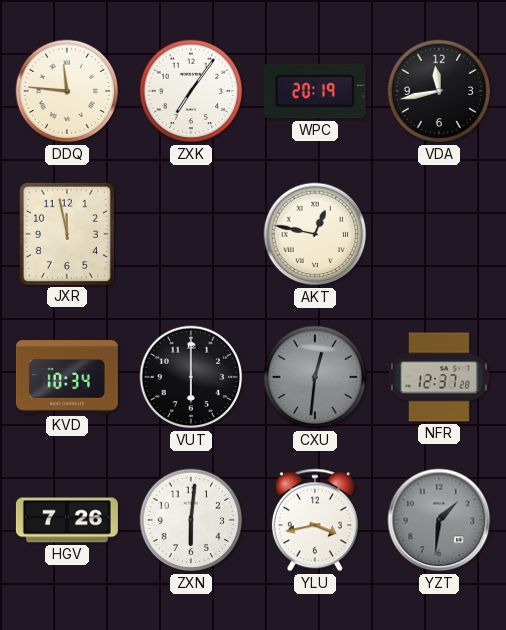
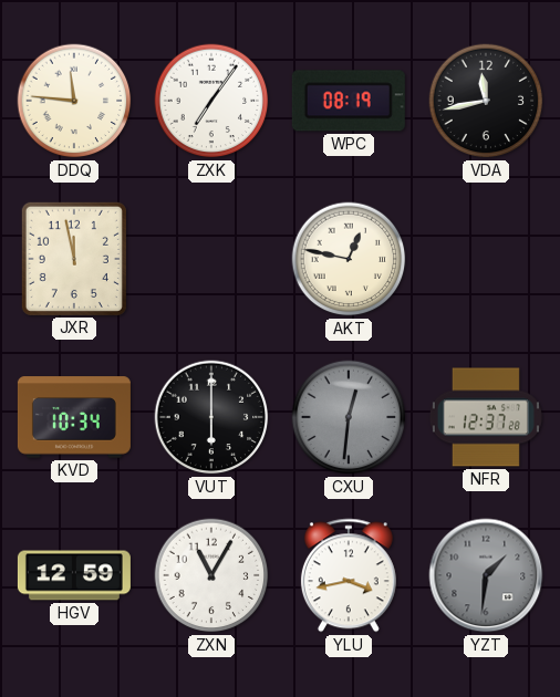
WPC: 20:19 -> 08:19
HGV: 7:26 -> 12:59
ZXN: 6:01 -> 11:05
